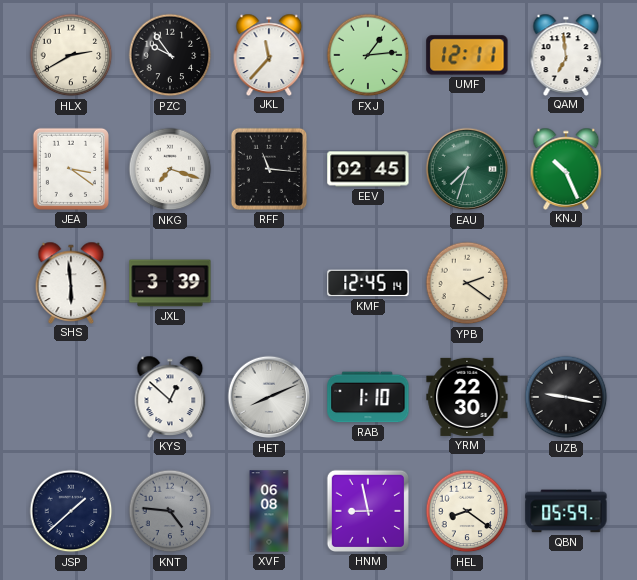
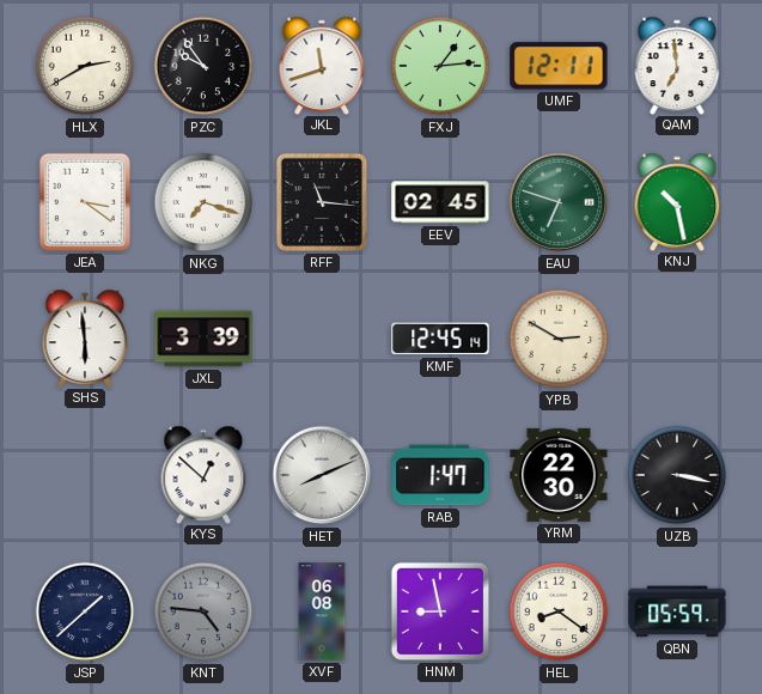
JKL: 11:37 -> 11:42
EAU: 7:33 -> 6:48
KNJ: 10:26 -> 10:28
YPB: 2:21 -> 2:50
RAB: 1:10 -> 1:47
UZB: 9:17 -> 3:17
